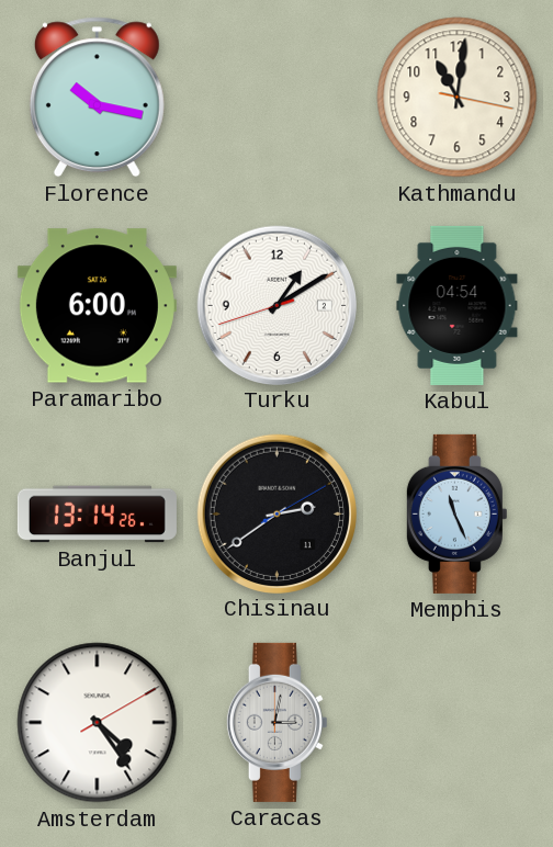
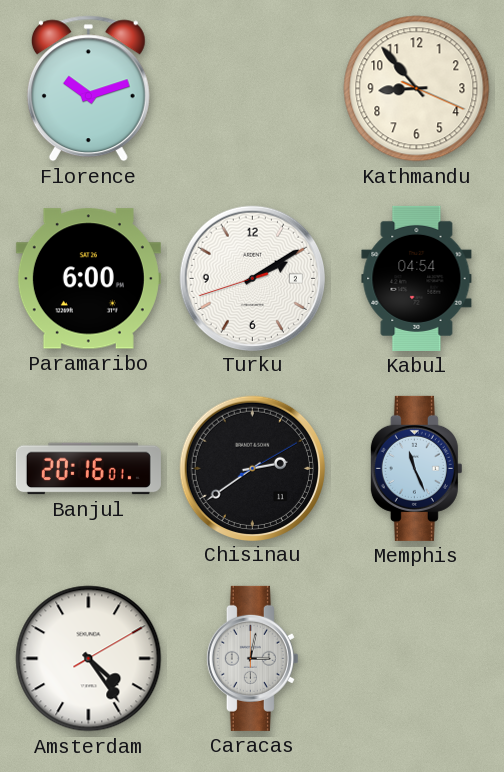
Florence: 10:17 -> 10:12
Kathmandu: 11:01 -> 8:53
Turku: 1:09 -> 2:09
Banjul: 13:14 -> 20:16
